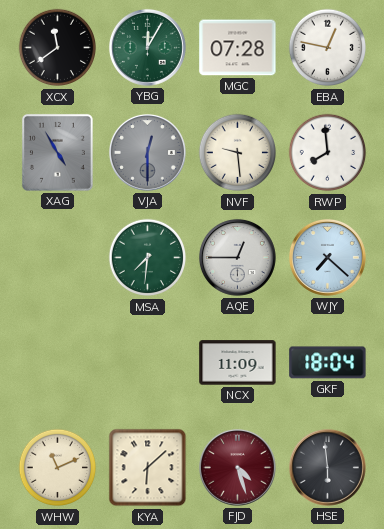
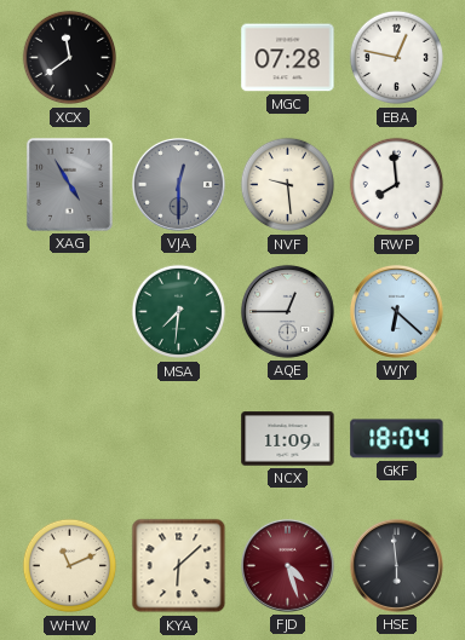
YBG: 12:05 -> none
WJY: 7:22 -> 6:22
